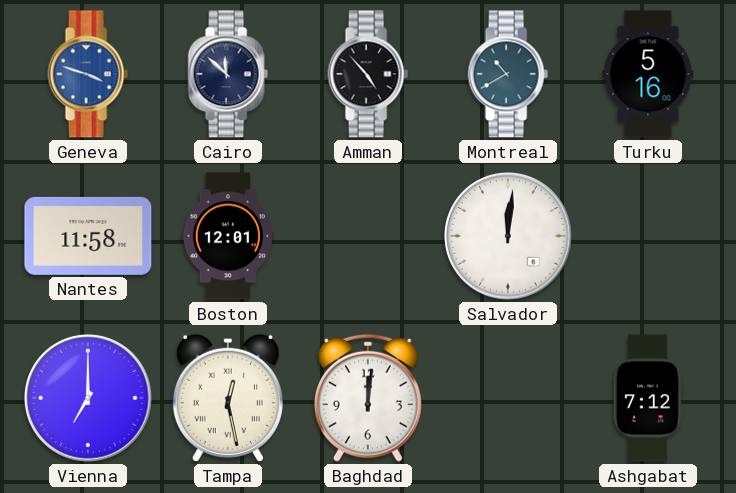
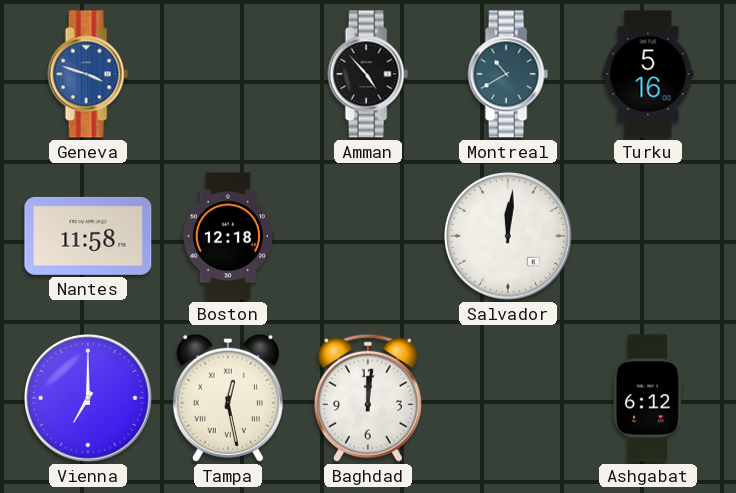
Cairo: 11:52 -> none
Boston: 12:01 -> 12:18
Ashgabat: 7:12 -> 6:12
